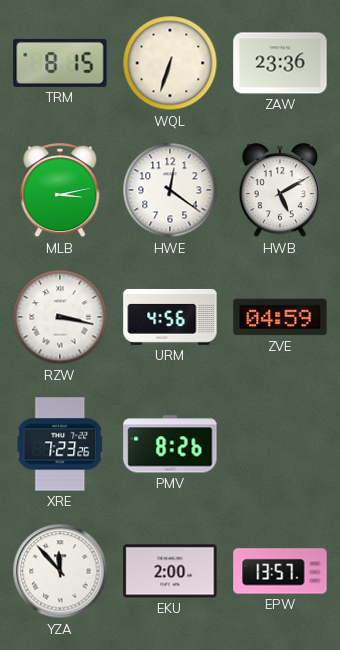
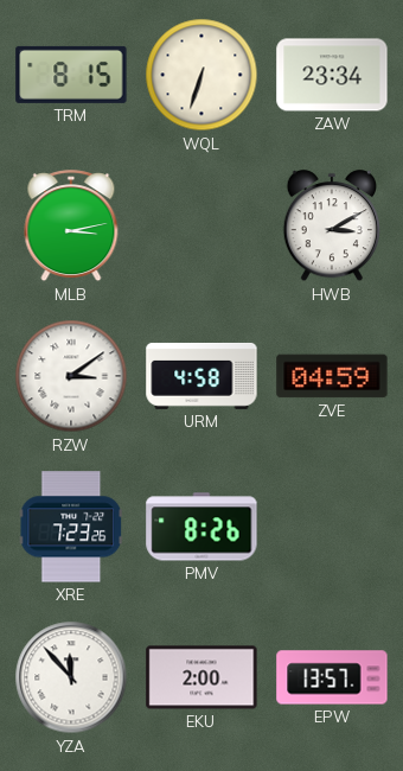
ZAW: 23:36 -> 23:34
HWE: 12:21 -> none
HWB: 5:10 -> 3:10
RZW: 3:17 -> 3:09
URM: 4:56 -> 4:58
